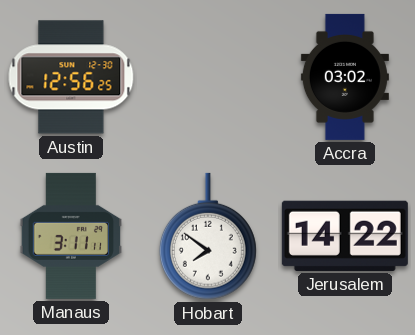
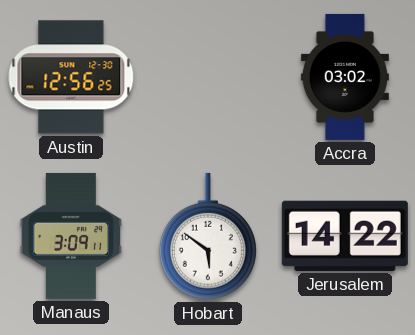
Manaus: 3:11 -> 3:09
Hobart: 7:51 -> 5:51
